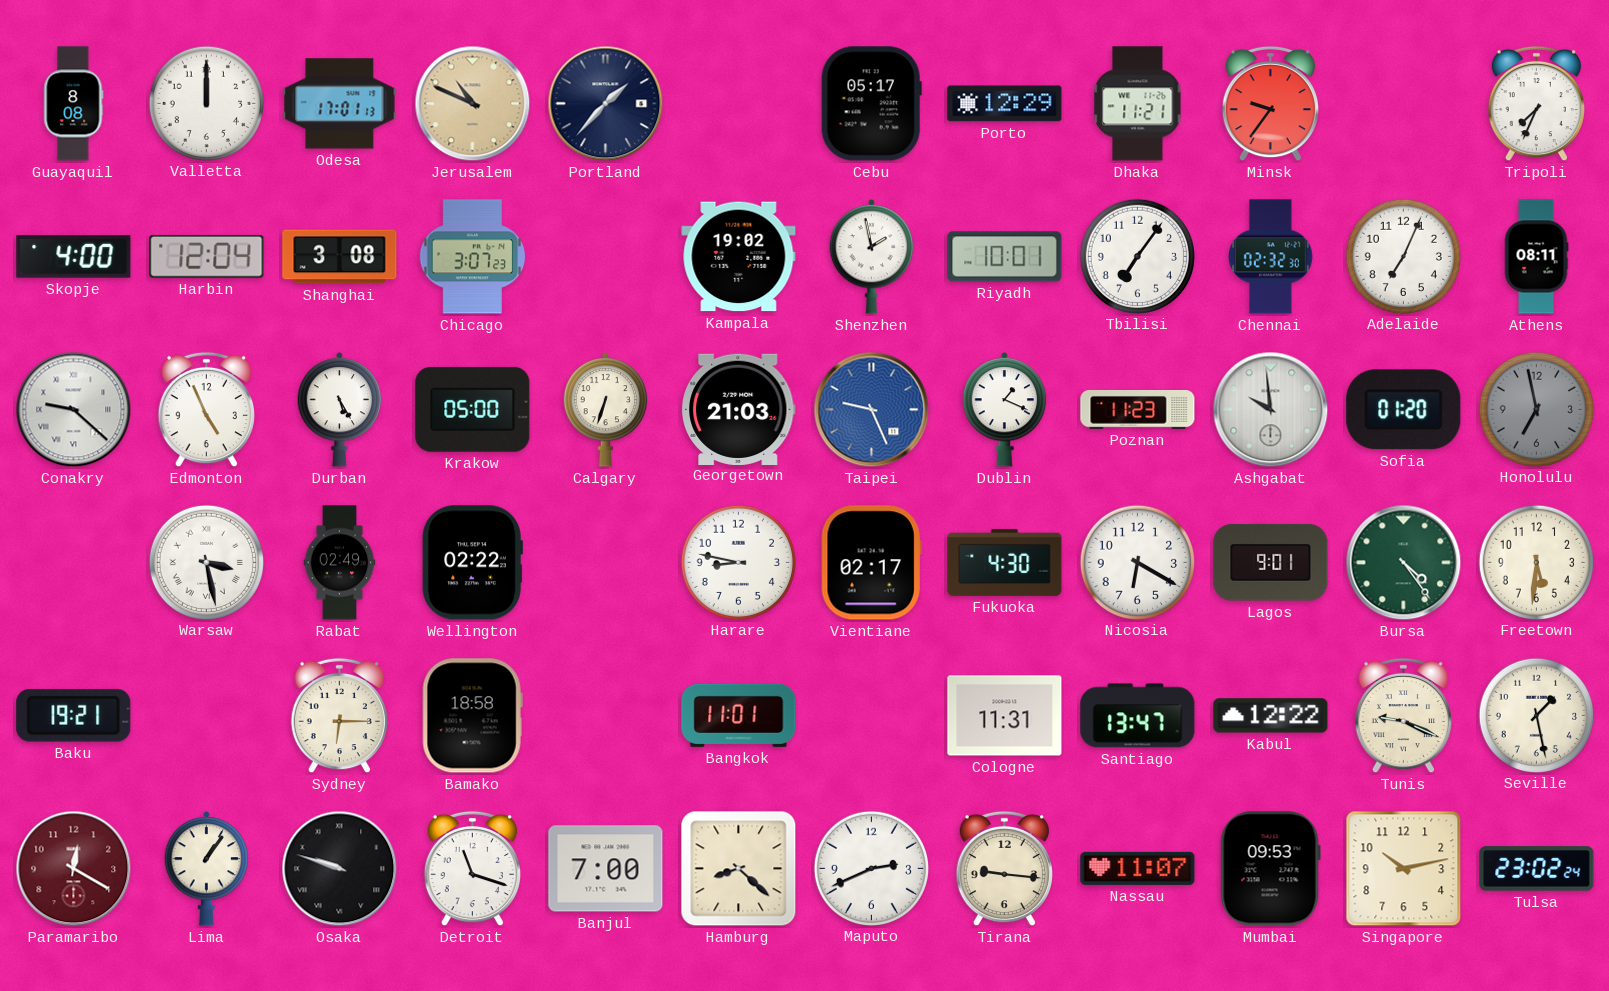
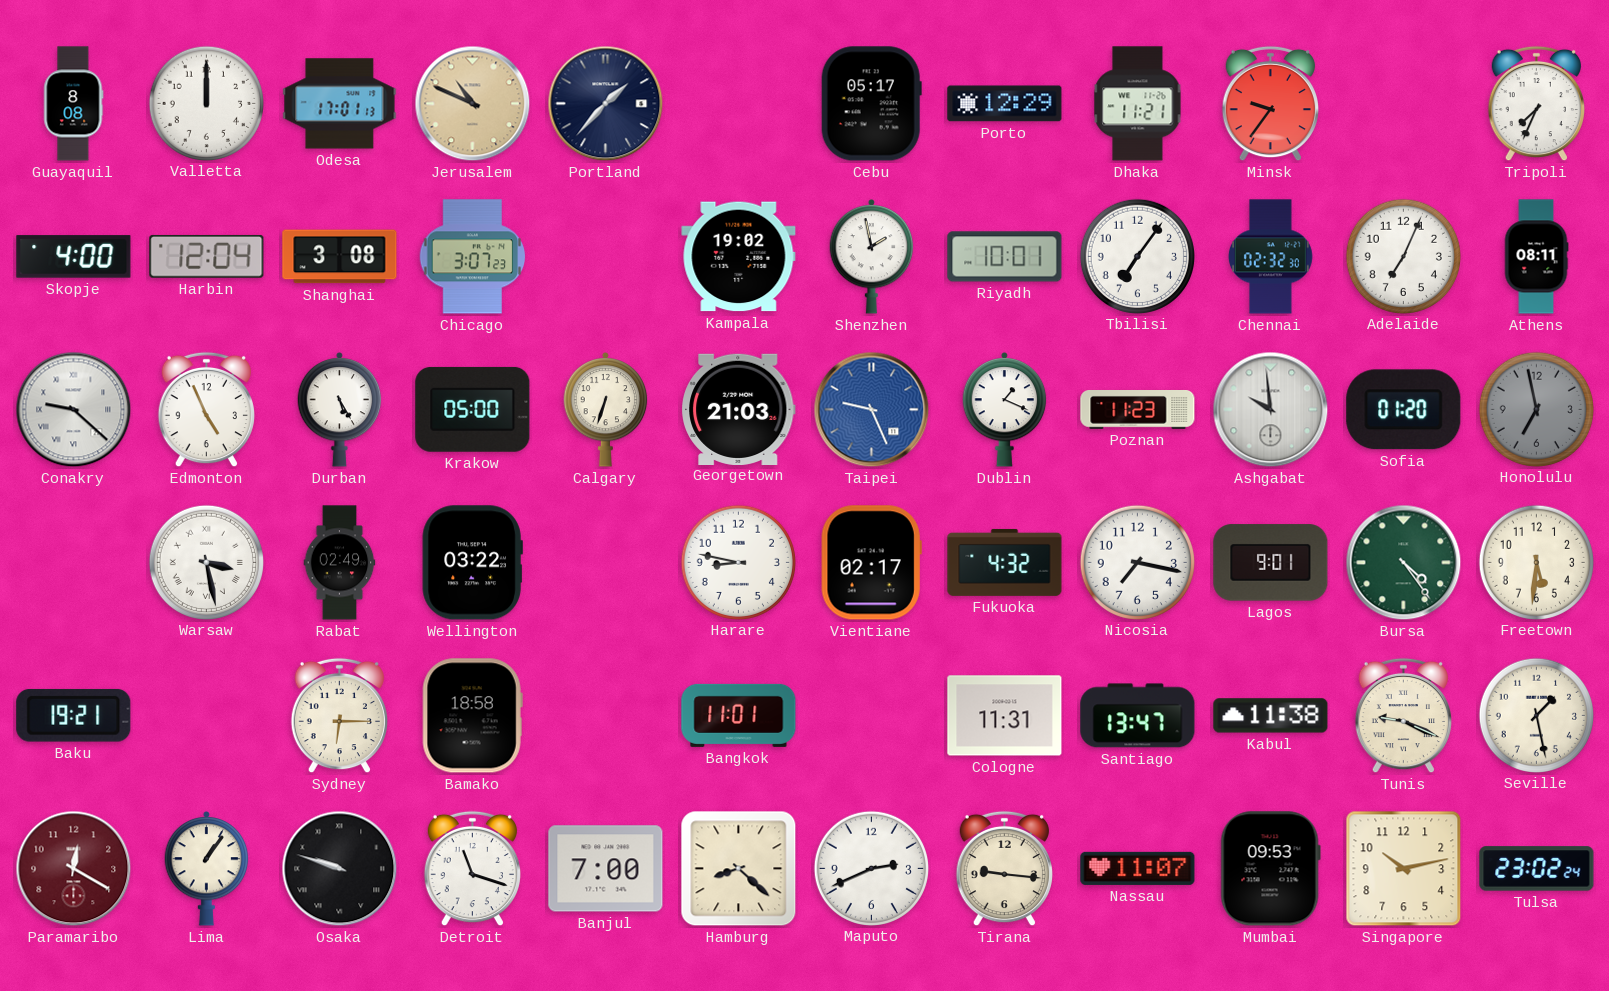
Wellington: 02:22 -> 03:22
Fukuoka: 4:30 -> 4:32
Nicosia: 6:20 -> 7:17
Kabul: 12:22 -> 11:38
